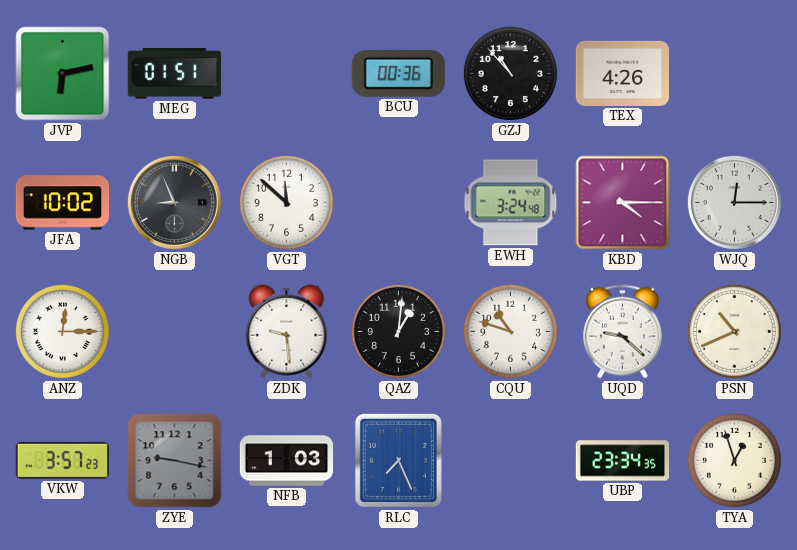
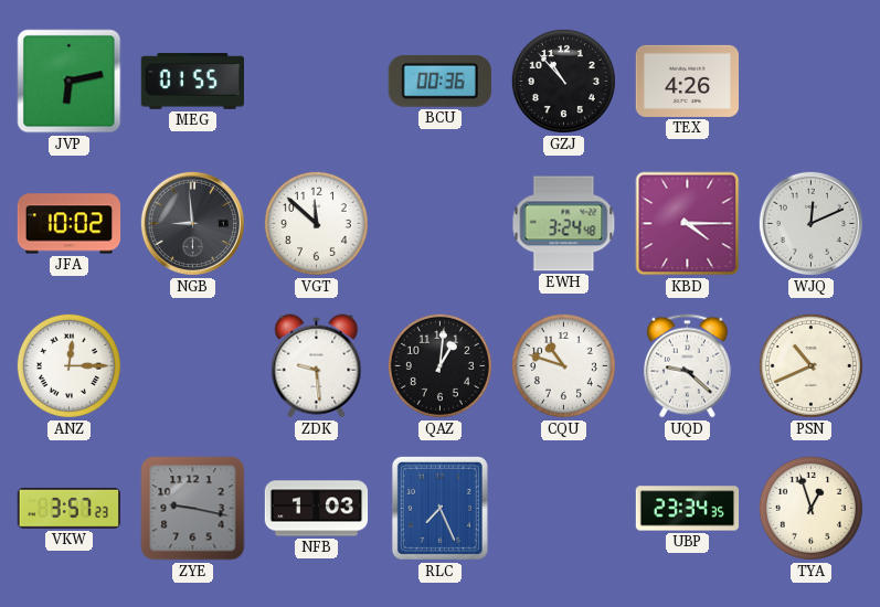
MEG: 01:51 -> 01:55
NGB: 8:56 -> 8:59
WJQ: 12:15 -> 12:11
